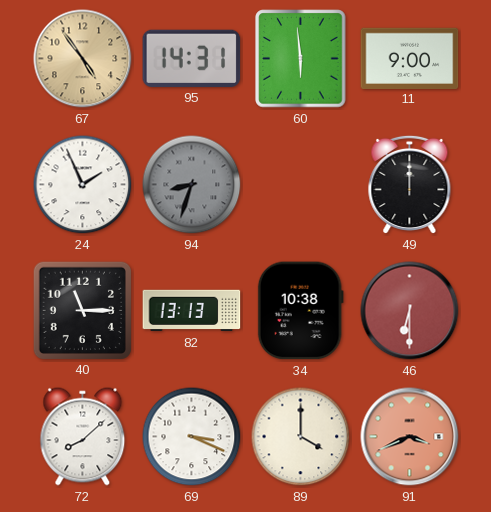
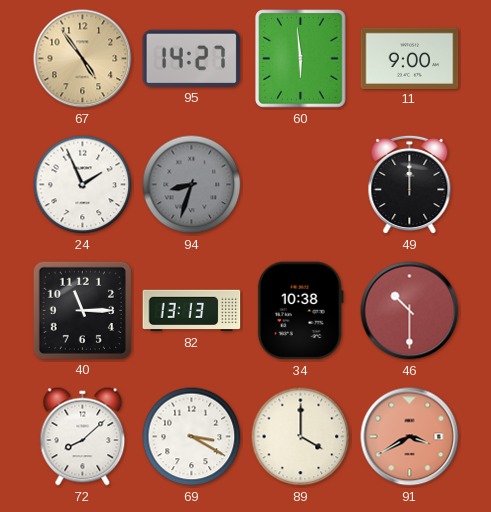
95: 14:31 -> 14:27
46: 6:30 -> 10:30
69: 3:19 -> 3:20
91: 3:41 -> 3:40
